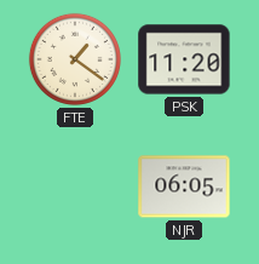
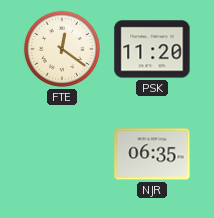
FTE: 1:21 -> 12:21
NJR: 06:05 -> 06:35
